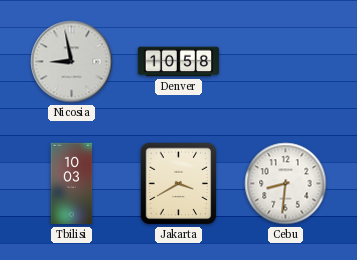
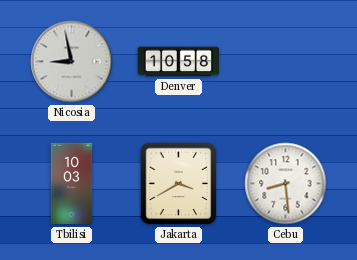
Cebu: 8:31 -> 8:29
